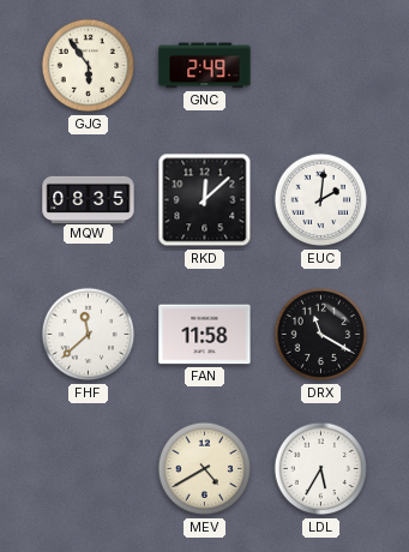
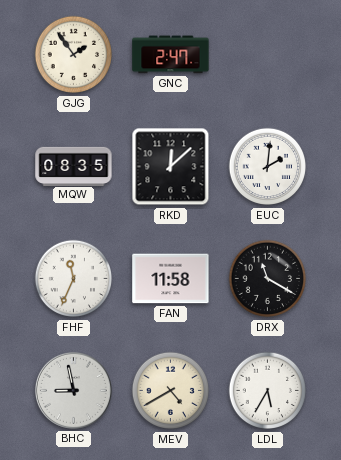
GJG: 5:54 -> 1:54
GNC: 2:49 -> 2:47
FHF: 11:38 -> 11:34
BHC: none -> 8:58
